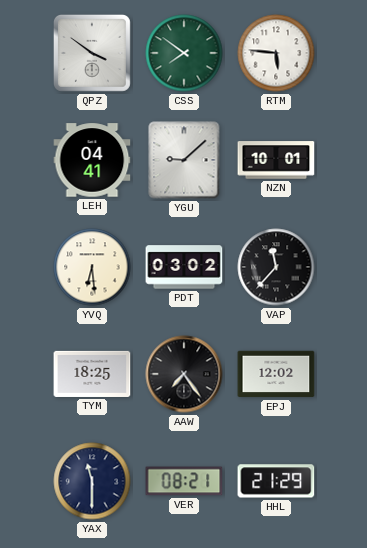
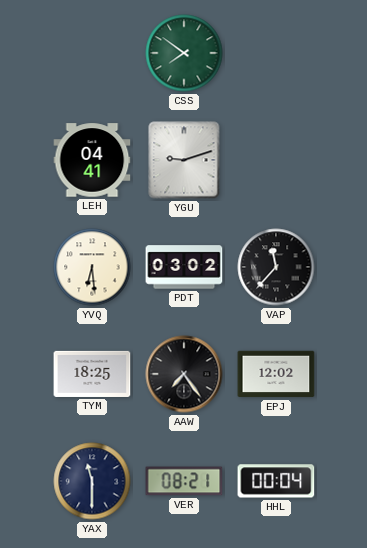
QPZ: 3:51 -> none
RTM: 5:46 -> none
YGU: 9:08 -> 9:12
NZN: 10:01 -> none
HHL: 21:29 -> 00:04
